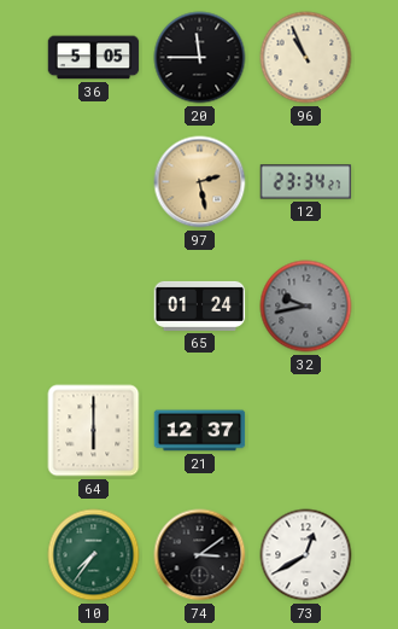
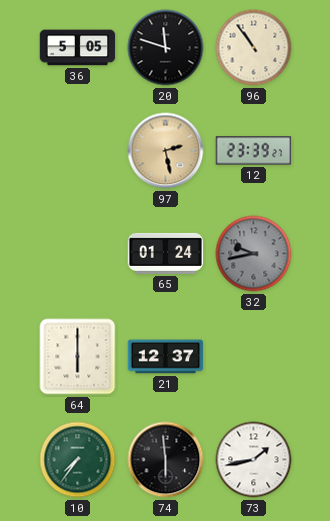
20: 11:45 -> 11:48
96: 10:56 -> 10:54
12: 23:34 -> 23:39
74: 3:09 -> 5:59
73: 12:40 -> 1:43
